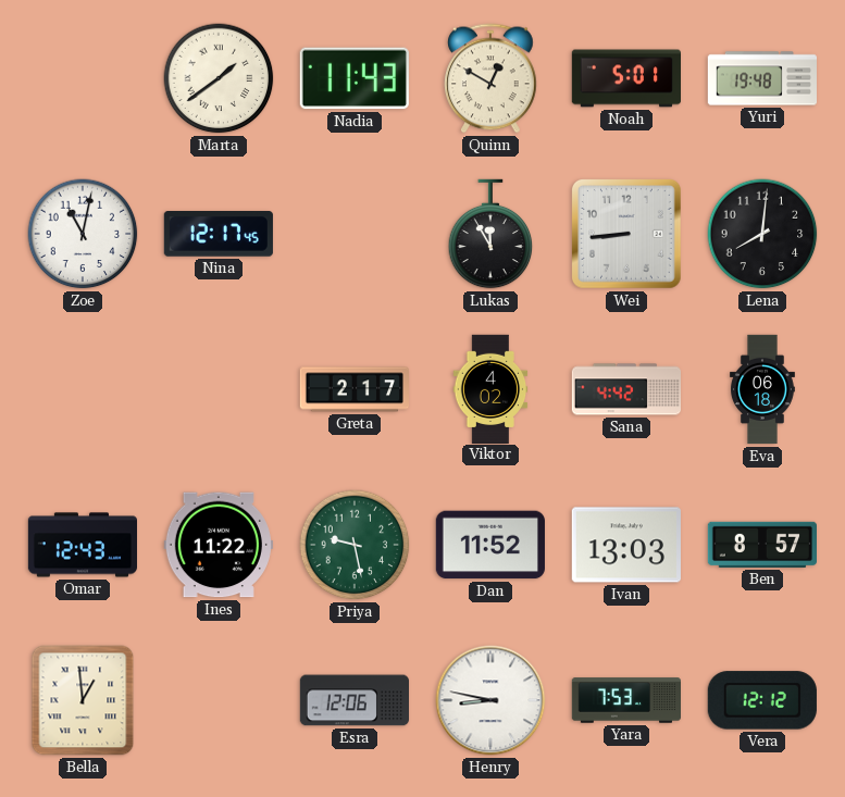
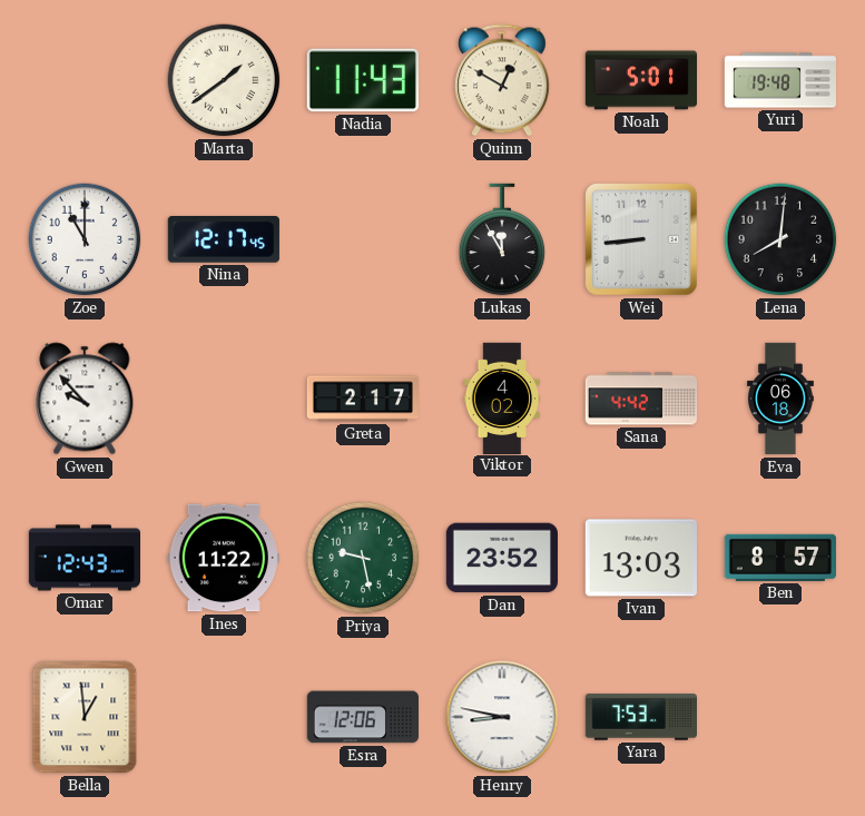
Zoe: 11:02 -> 11:00
Gwen: none -> 9:53
Dan: 11:52 -> 23:52
Vera: 12:12 -> none
